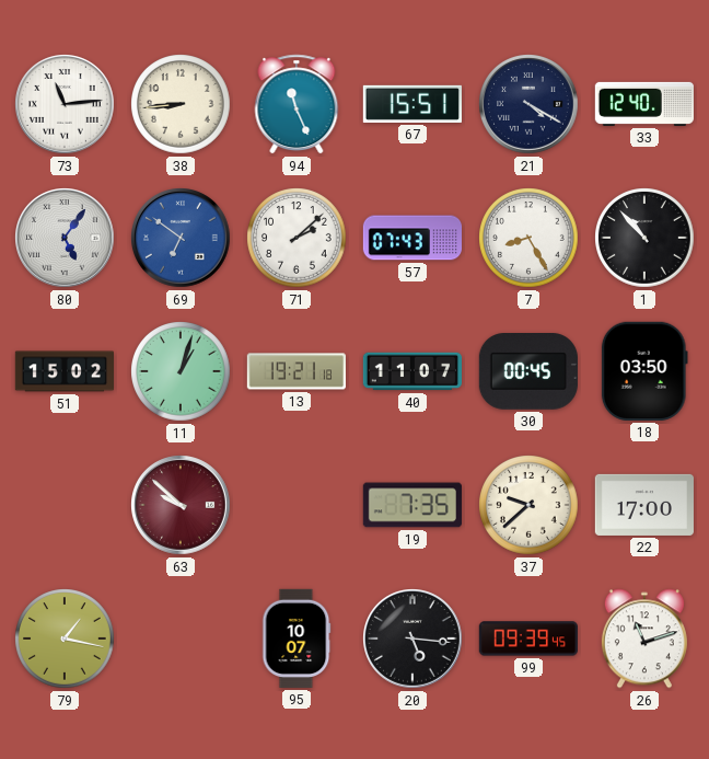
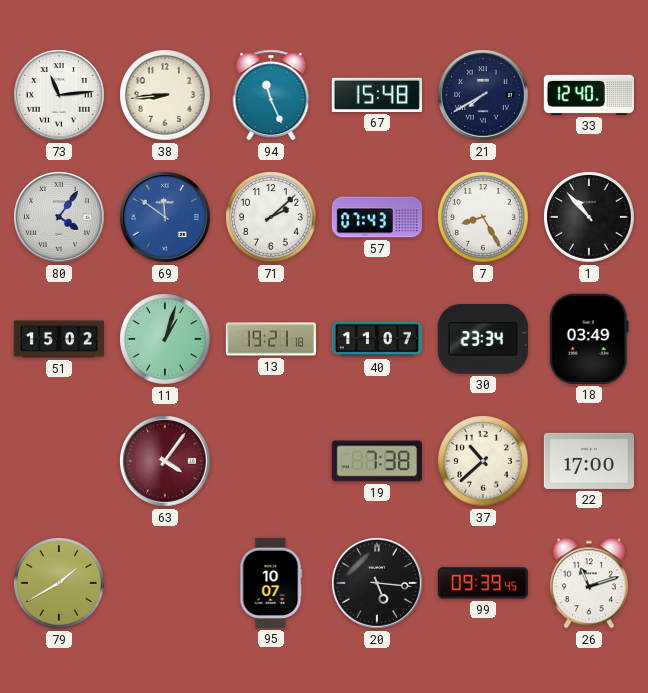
67: 15:51 -> 15:48
21: 4:20 -> 7:40
80: 5:06 -> 4:06
69: 6:51 -> 11:51
30: 00:45 -> 23:34
18: 03:50 -> 03:49
63: 9:52 -> 4:06
19: 7:35 -> 7:38
37: 9:38 -> 10:38
79: 1:17 -> 1:40
